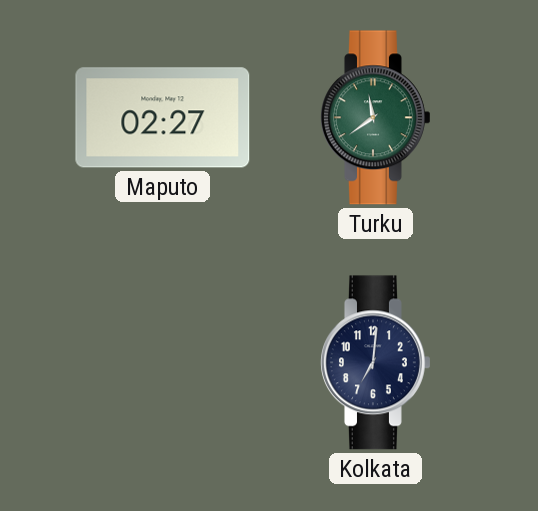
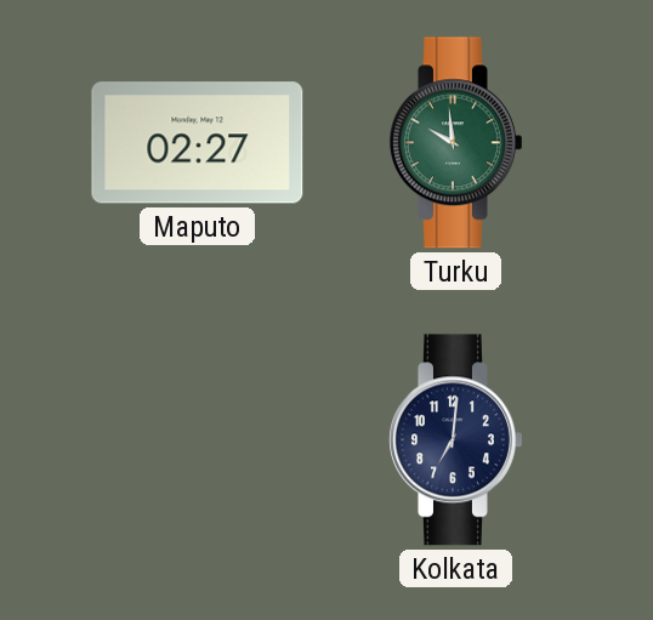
Turku: 11:39 -> 9:59
